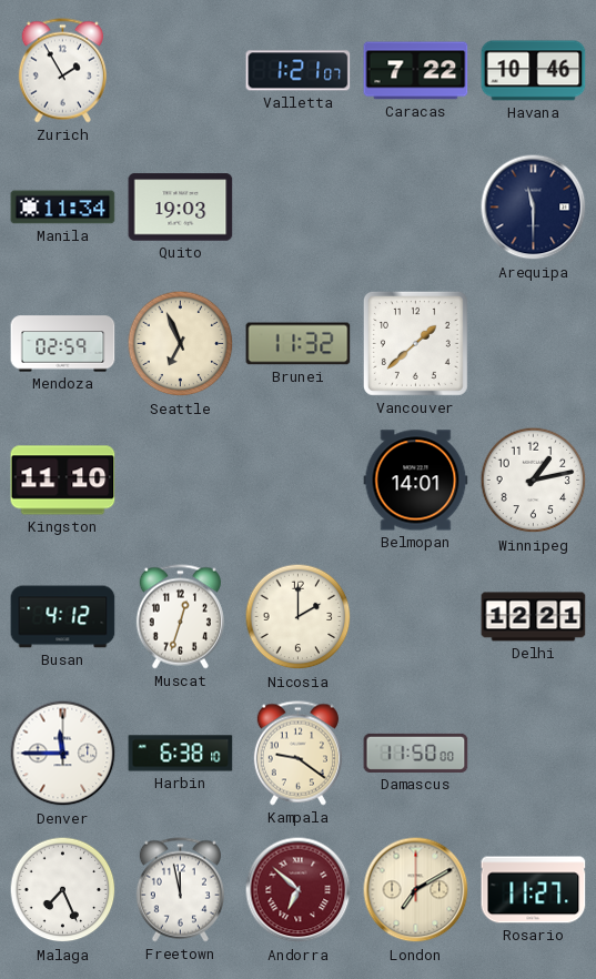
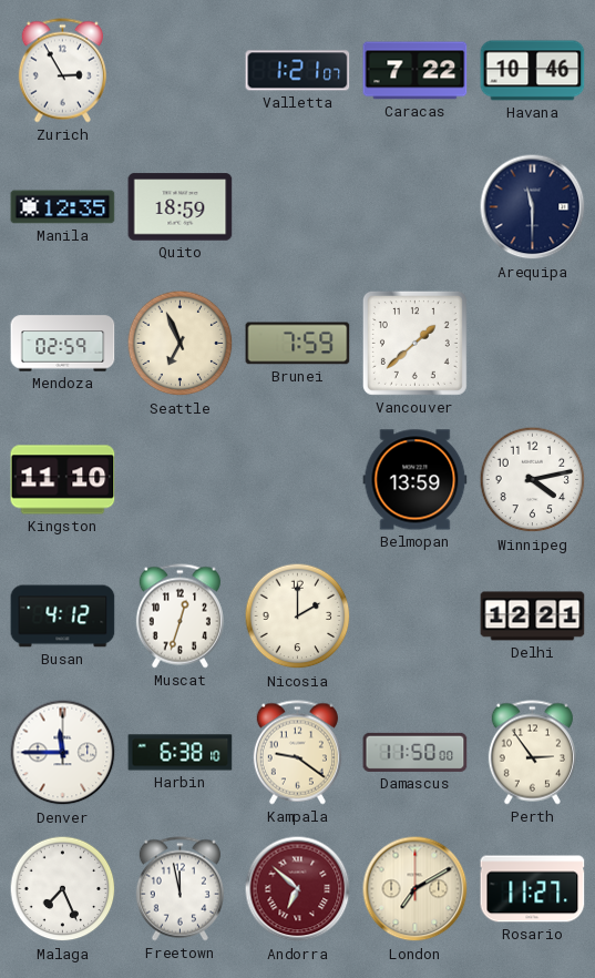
Zurich: 1:55 -> 2:55
Manila: 11:34 -> 12:35
Quito: 19:03 -> 18:59
Brunei: 11:32 -> 7:59
Belmopan: 14:01 -> 13:59
Winnipeg: 1:13 -> 4:13
Perth: none -> 2:54
